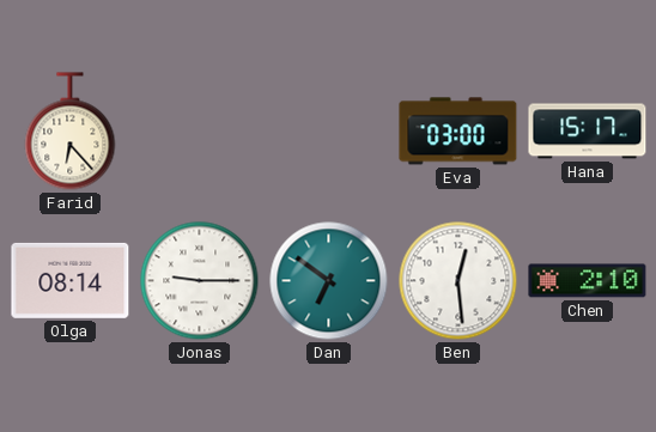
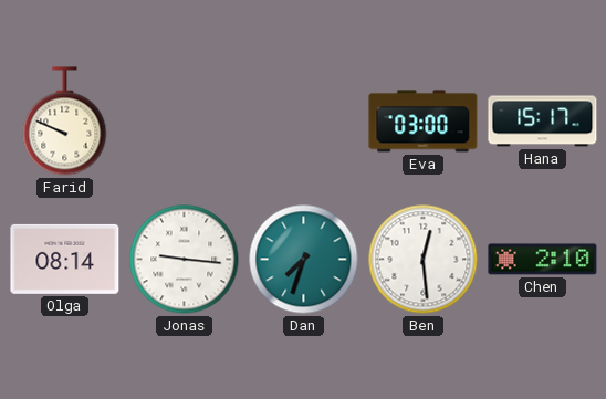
Farid: 6:23 -> 9:49
Jonas: 9:15 -> 9:16
Dan: 6:51 -> 7:33
